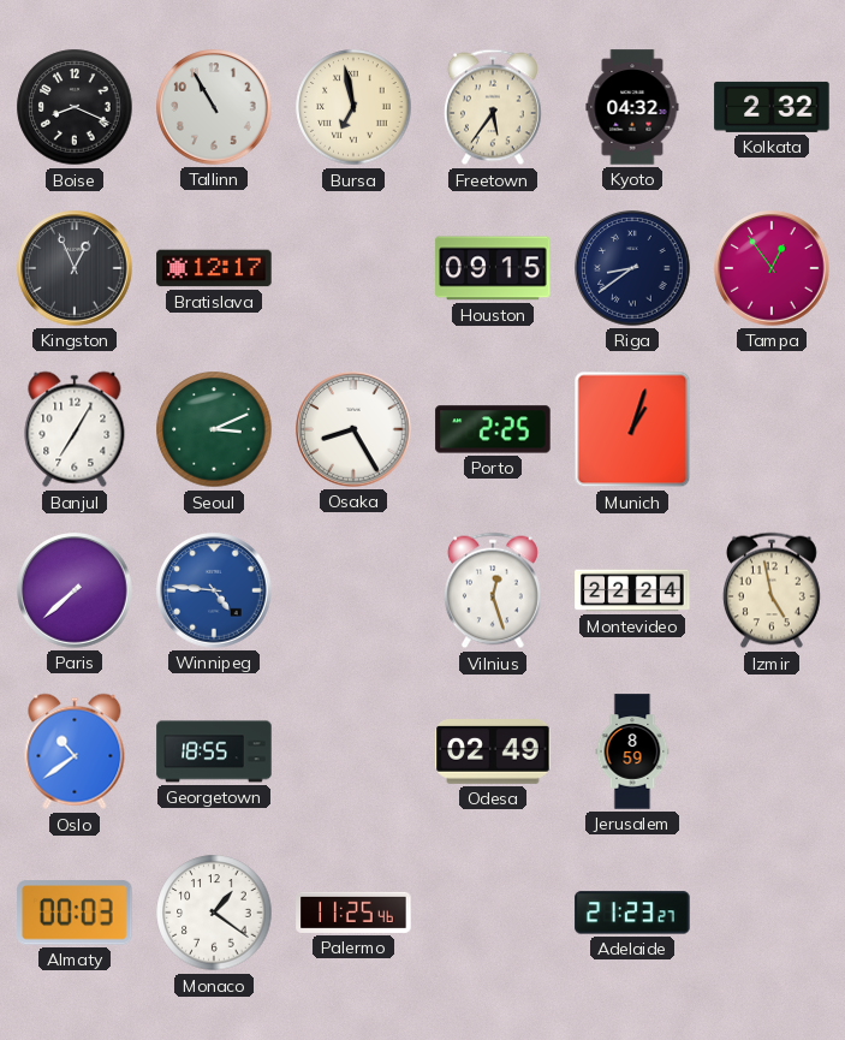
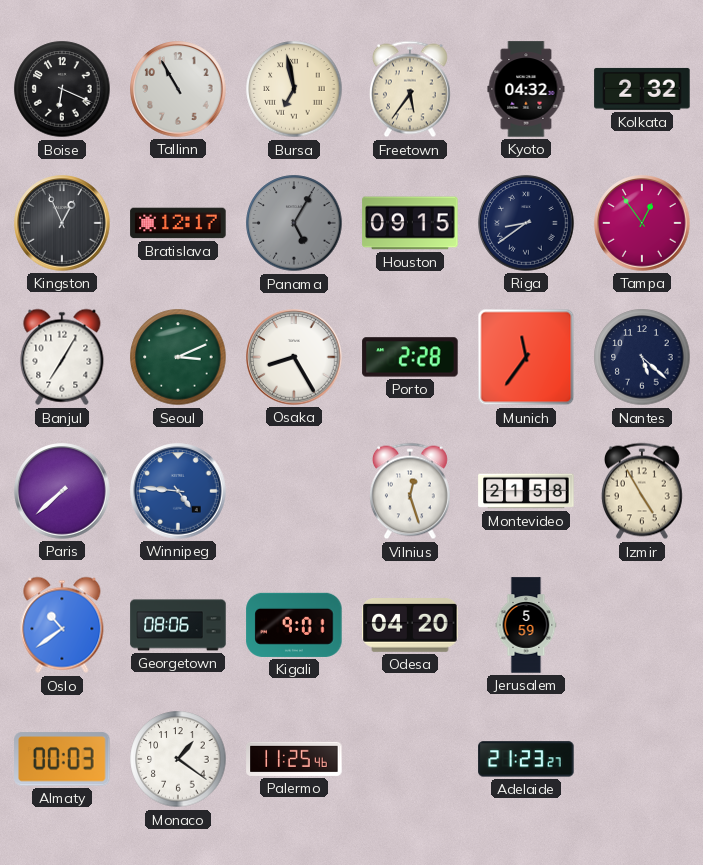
Boise: 8:19 -> 6:19
Panama: none -> 5:05
Porto: 2:25 -> 2:28
Munich: 1:03 -> 11:36
Nantes: none -> 5:22
Montevideo: 22:24 -> 21:58
Izmir: 4:58 -> 4:55
Georgetown: 18:55 -> 08:06
Kigali: none -> 9:01
Odesa: 02:49 -> 04:20
Jerusalem: 8:59 -> 5:59
